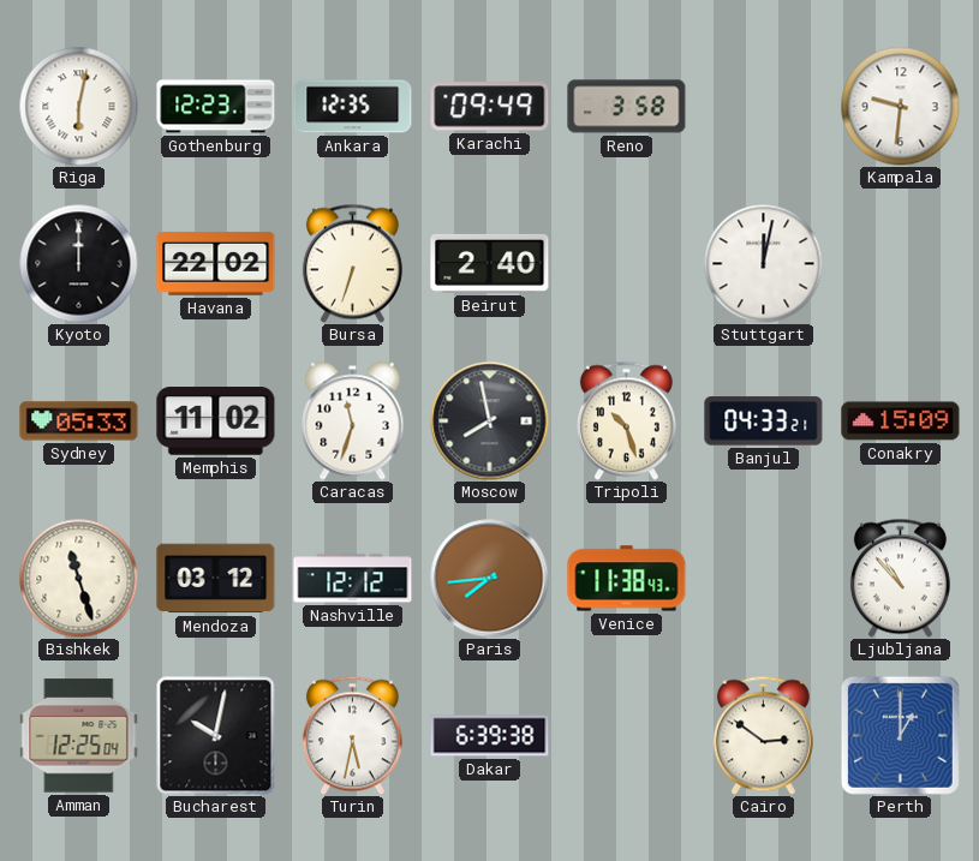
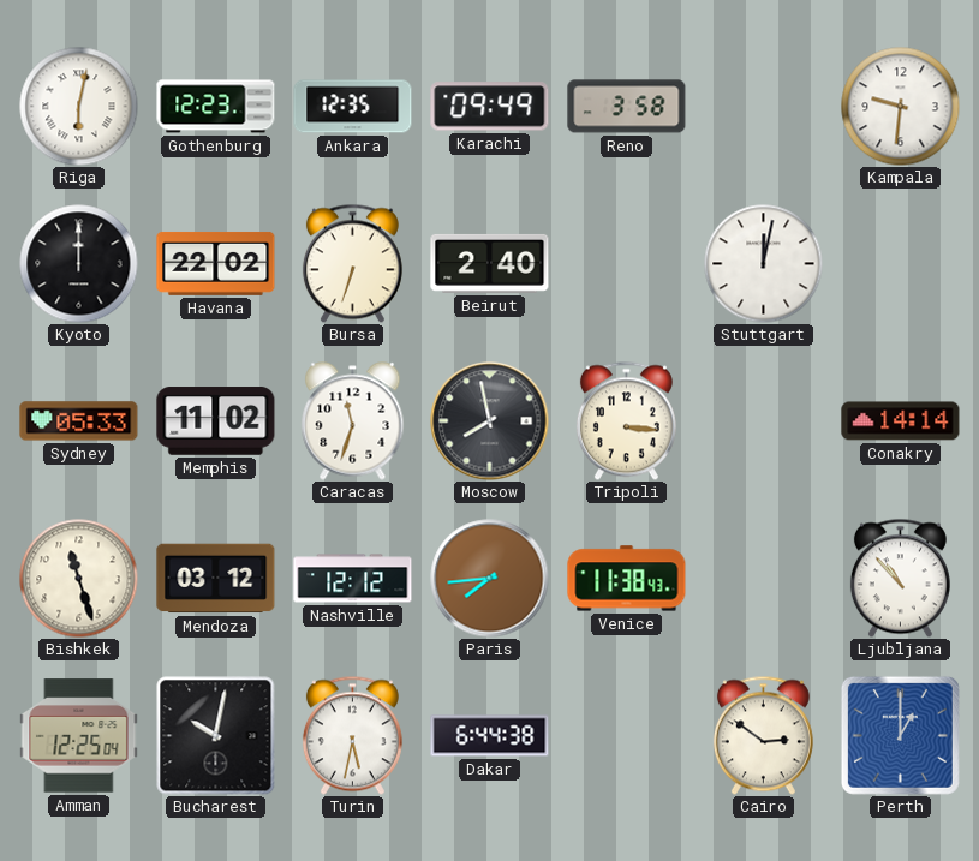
Tripoli: 10:27 -> 3:16
Banjul: 04:33 -> none
Conakry: 15:09 -> 14:14
Dakar: 6:39 -> 6:44
